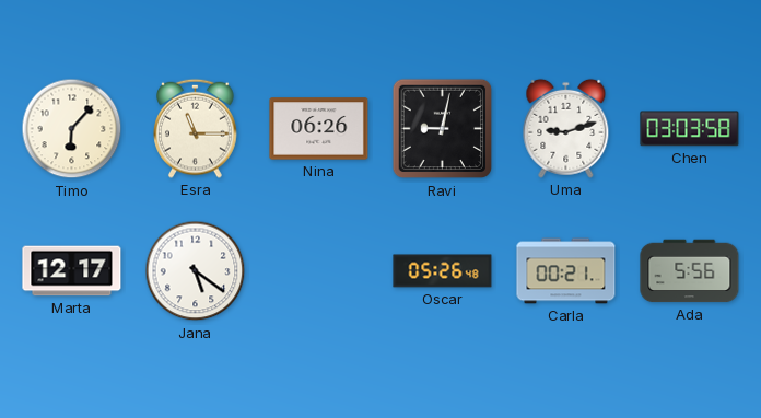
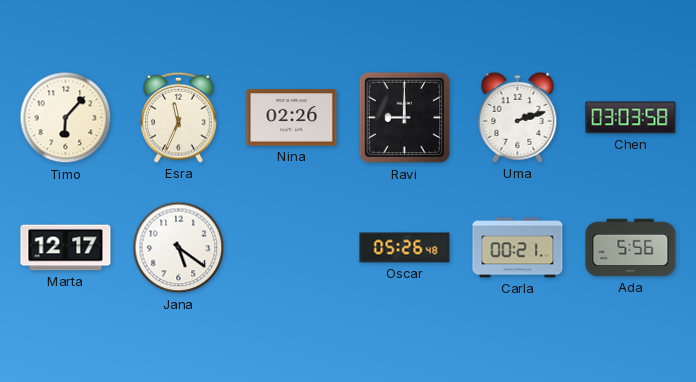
Esra: 11:15 -> 11:34
Nina: 06:26 -> 02:26
Ravi: 9:02 -> 9:00
Uma: 9:12 -> 2:12
